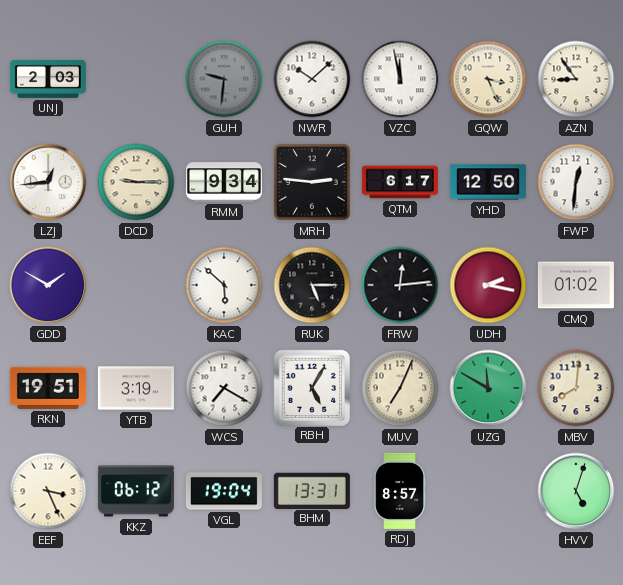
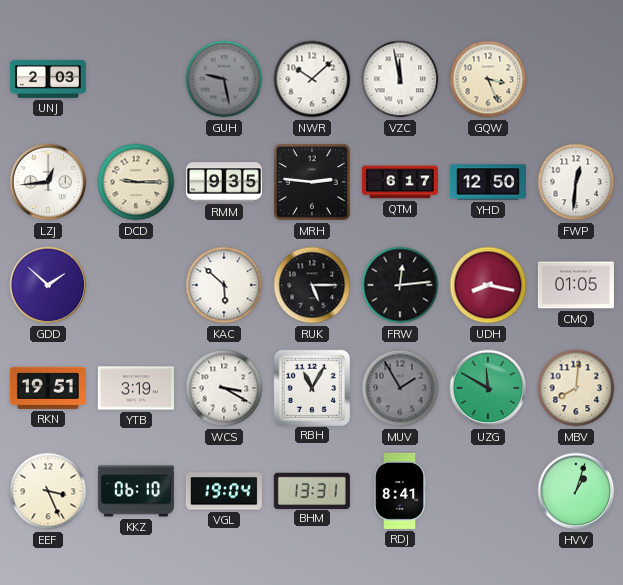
GUH: 9:31 -> 9:28
AZN: 8:54 -> none
RMM: 9:34 -> 9:35
GDD: 1:50 -> 1:52
UDH: 2:17 -> 8:17
CMQ: 01:02 -> 01:05
WCS: 7:20 -> 3:20
RBH: 5:05 -> 11:05
MUV: 7:04 -> 1:55
MUV dial: cream -> grey
KKZ: 06:12 -> 06:10
RDJ: 8:57 -> 8:41
HVV: 5:03 -> 1:03
